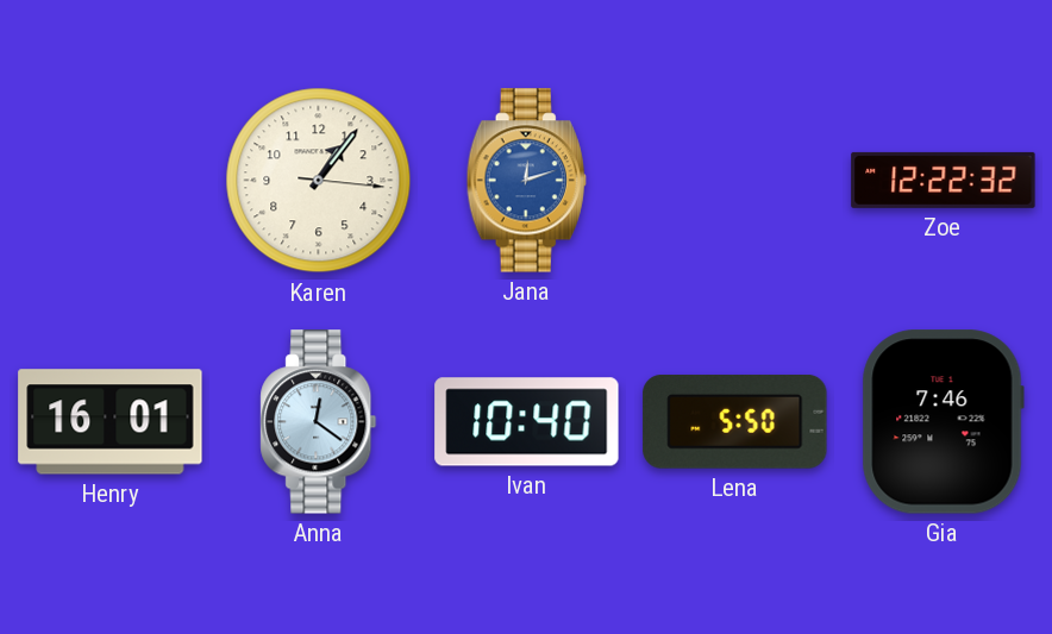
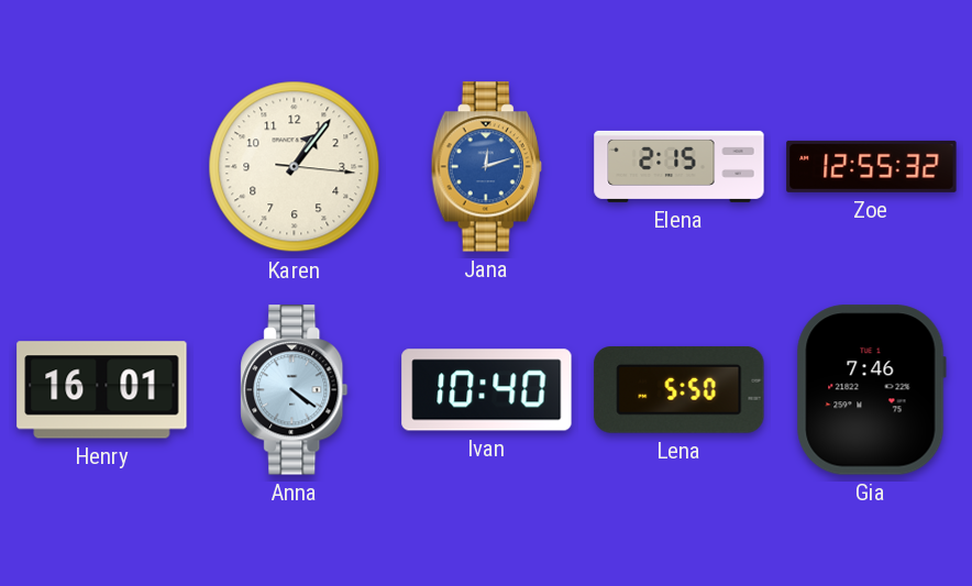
Elena: none -> 2:15
Zoe: 12:22 -> 12:55
Anna: 12:21 -> 4:21
